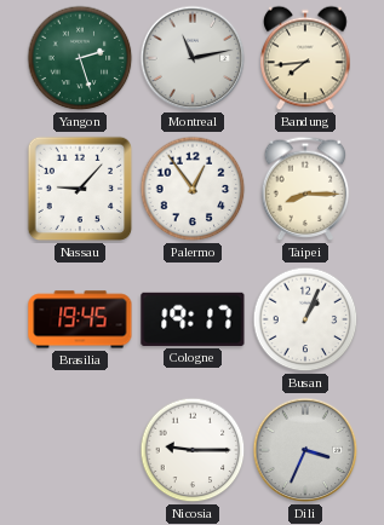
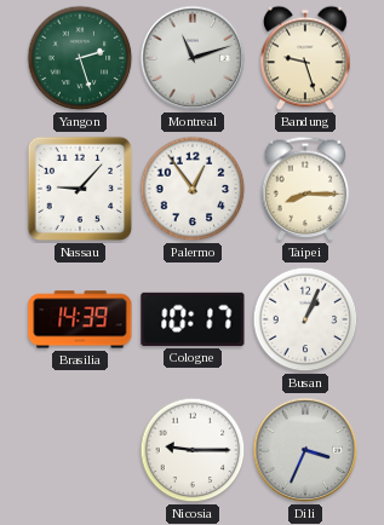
Montreal: 11:13 -> 11:12
Bandung: 7:44 -> 9:27
Brasilia: 19:45 -> 14:39
Cologne: 19:17 -> 10:17
